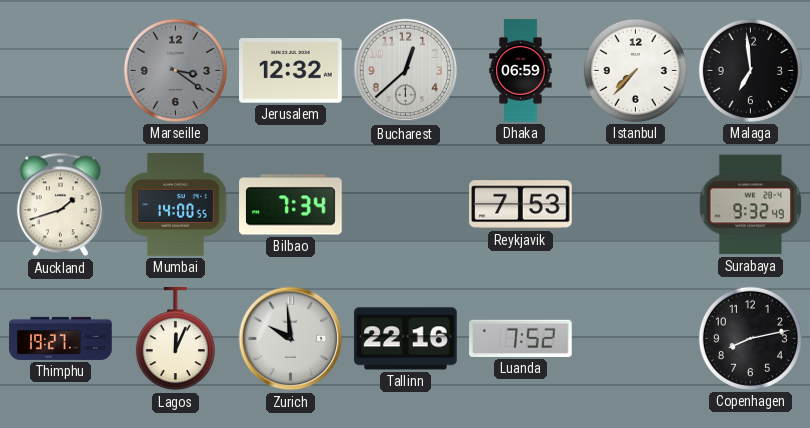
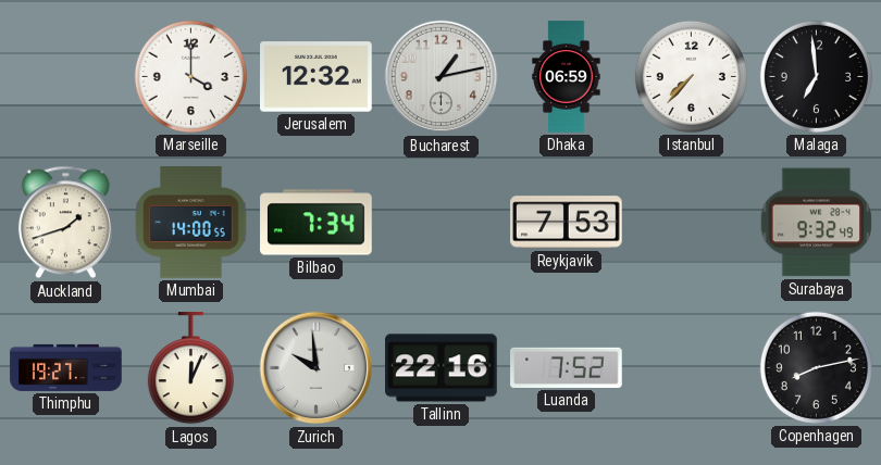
Marseille: 3:21 -> 4:00
Marseille dial: grey -> white
Bucharest: 12:38 -> 1:13
